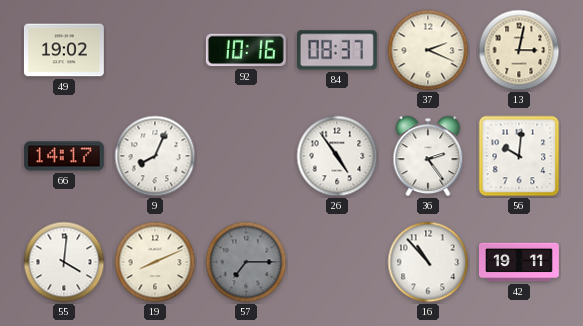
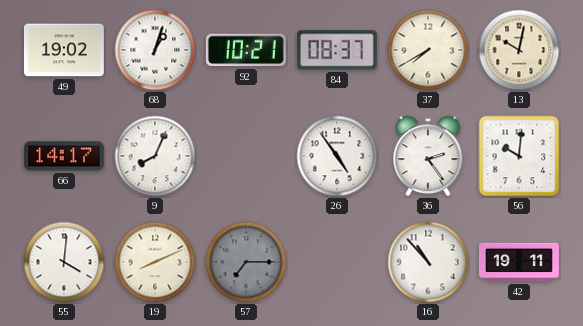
68: none -> 1:03
92: 10:16 -> 10:21
37: 2:19 -> 7:40
13: 3:02 -> 10:02
